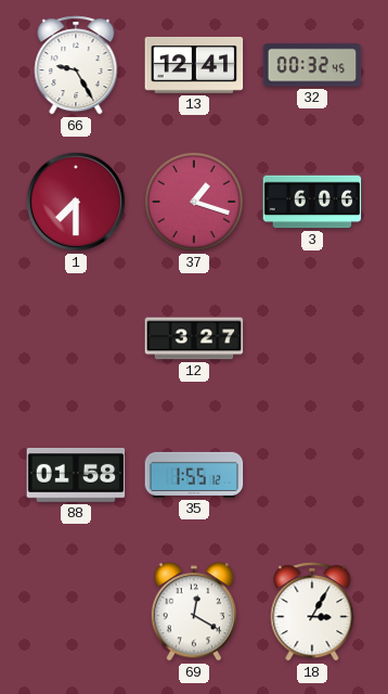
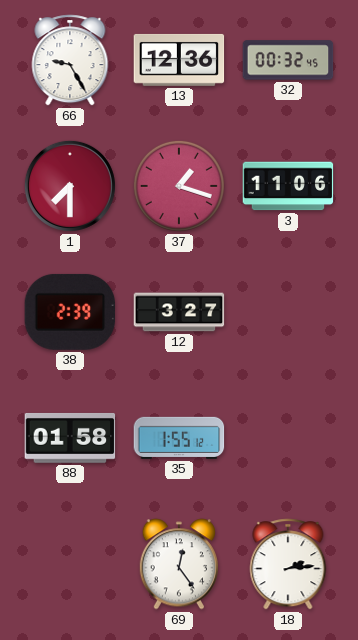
13: 12:41 -> 12:36
3: 6:06 -> 11:06
38: none -> 2:39
69: 12:20 -> 12:24
18: 3:05 -> 2:14
